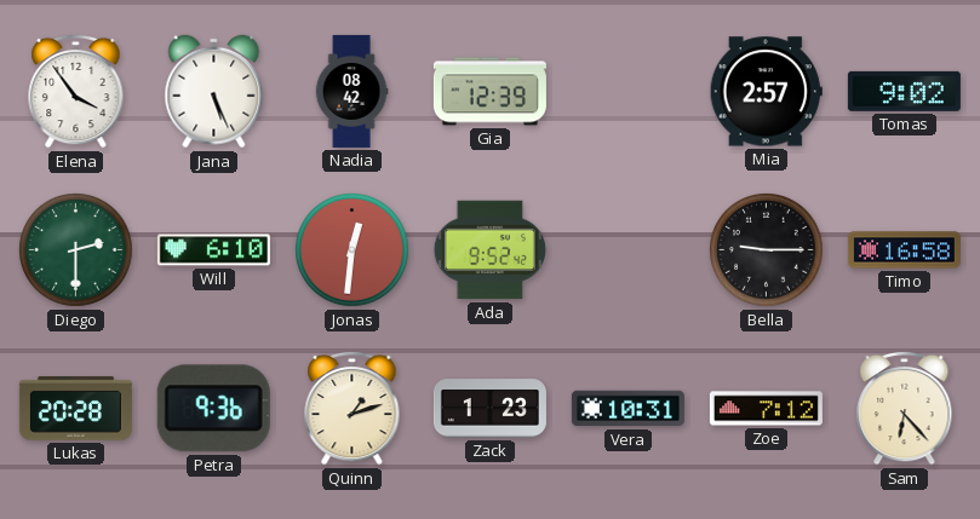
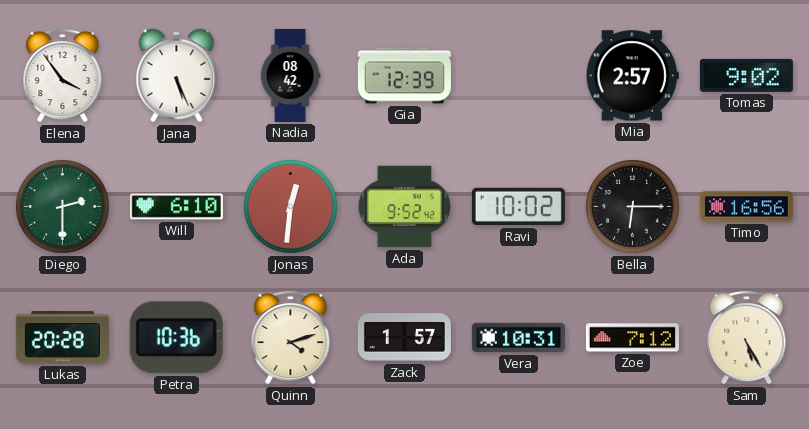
Ravi: none -> 10:02
Bella: 9:15 -> 6:15
Timo: 16:58 -> 16:56
Petra: 9:36 -> 10:36
Quinn: 1:12 -> 4:12
Zack: 1:23 -> 1:57
Sam: 6:23 -> 5:25
